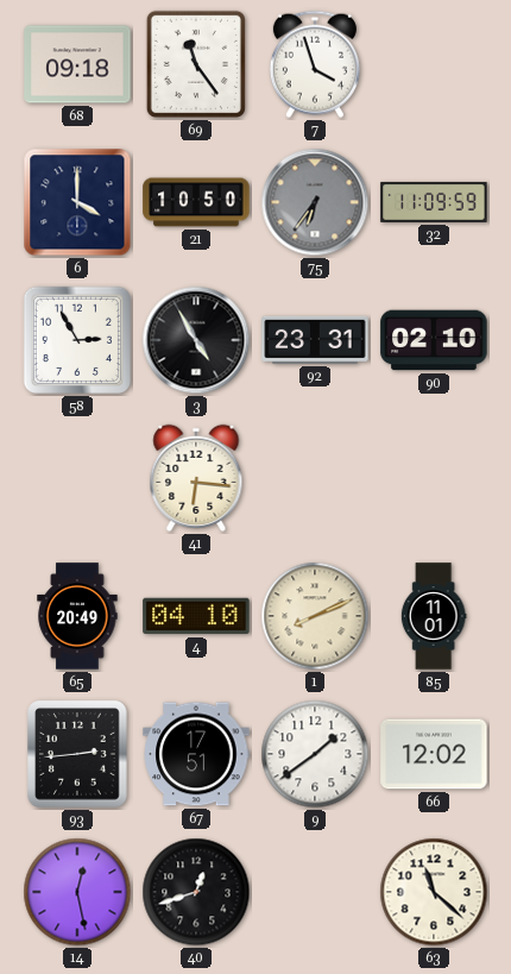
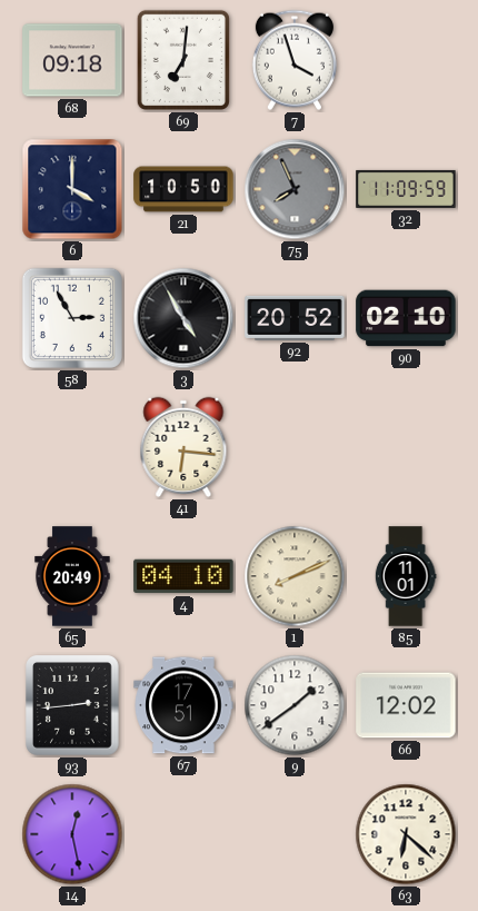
69: 11:24 -> 7:01
75: 6:36 -> 7:56
92: 23:31 -> 20:52
40: 12:42 -> none
63: 11:22 -> 6:22
